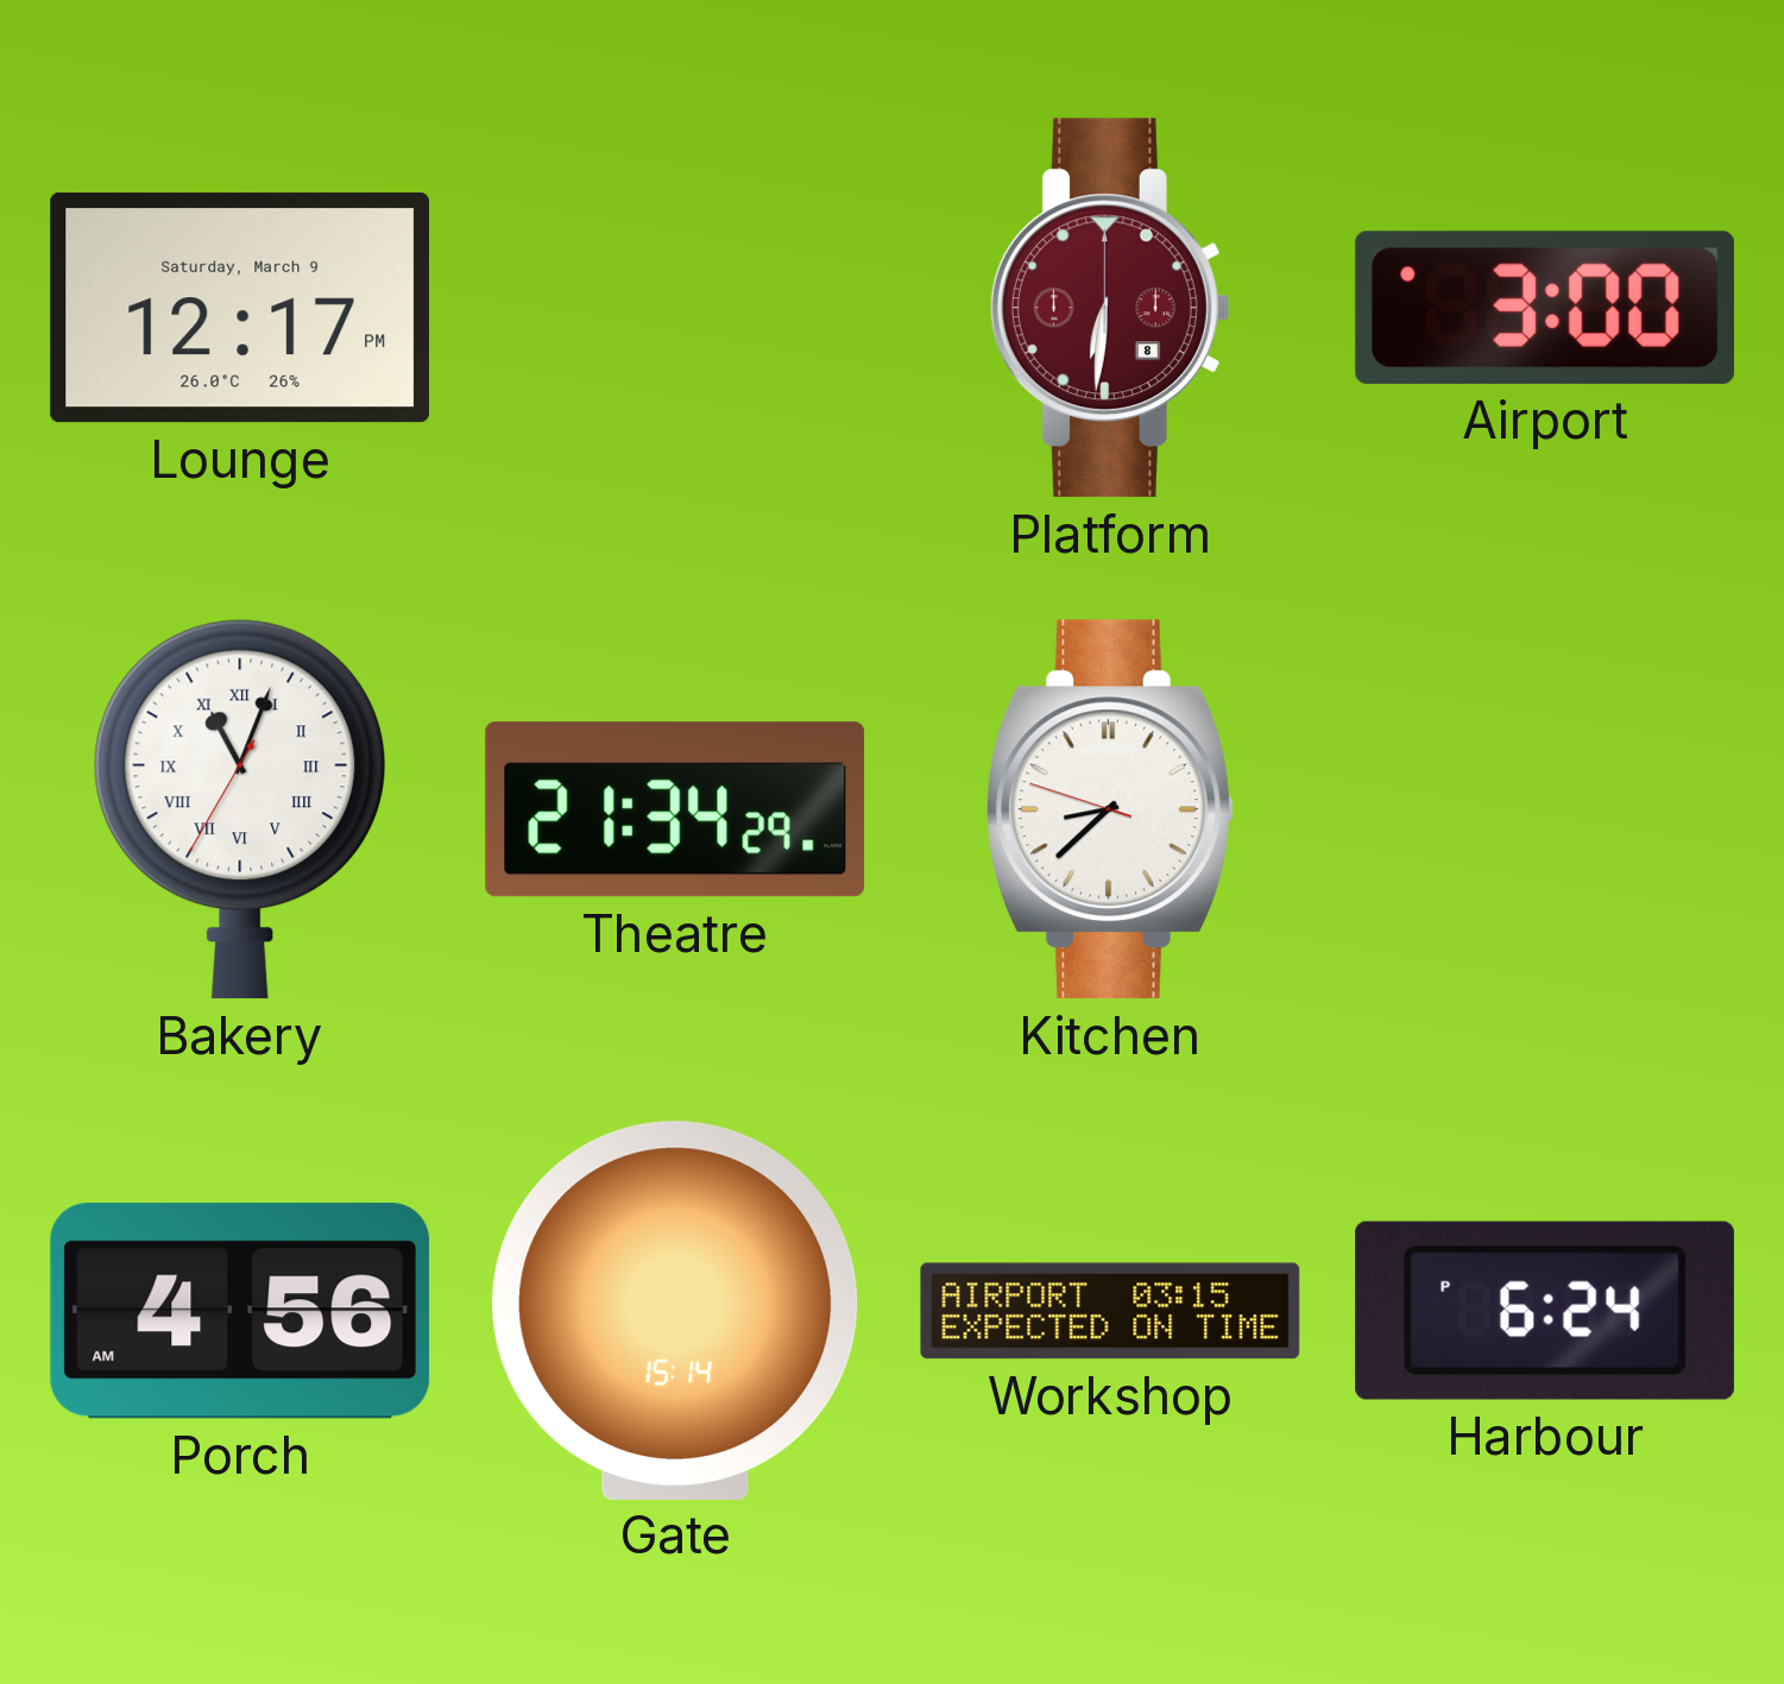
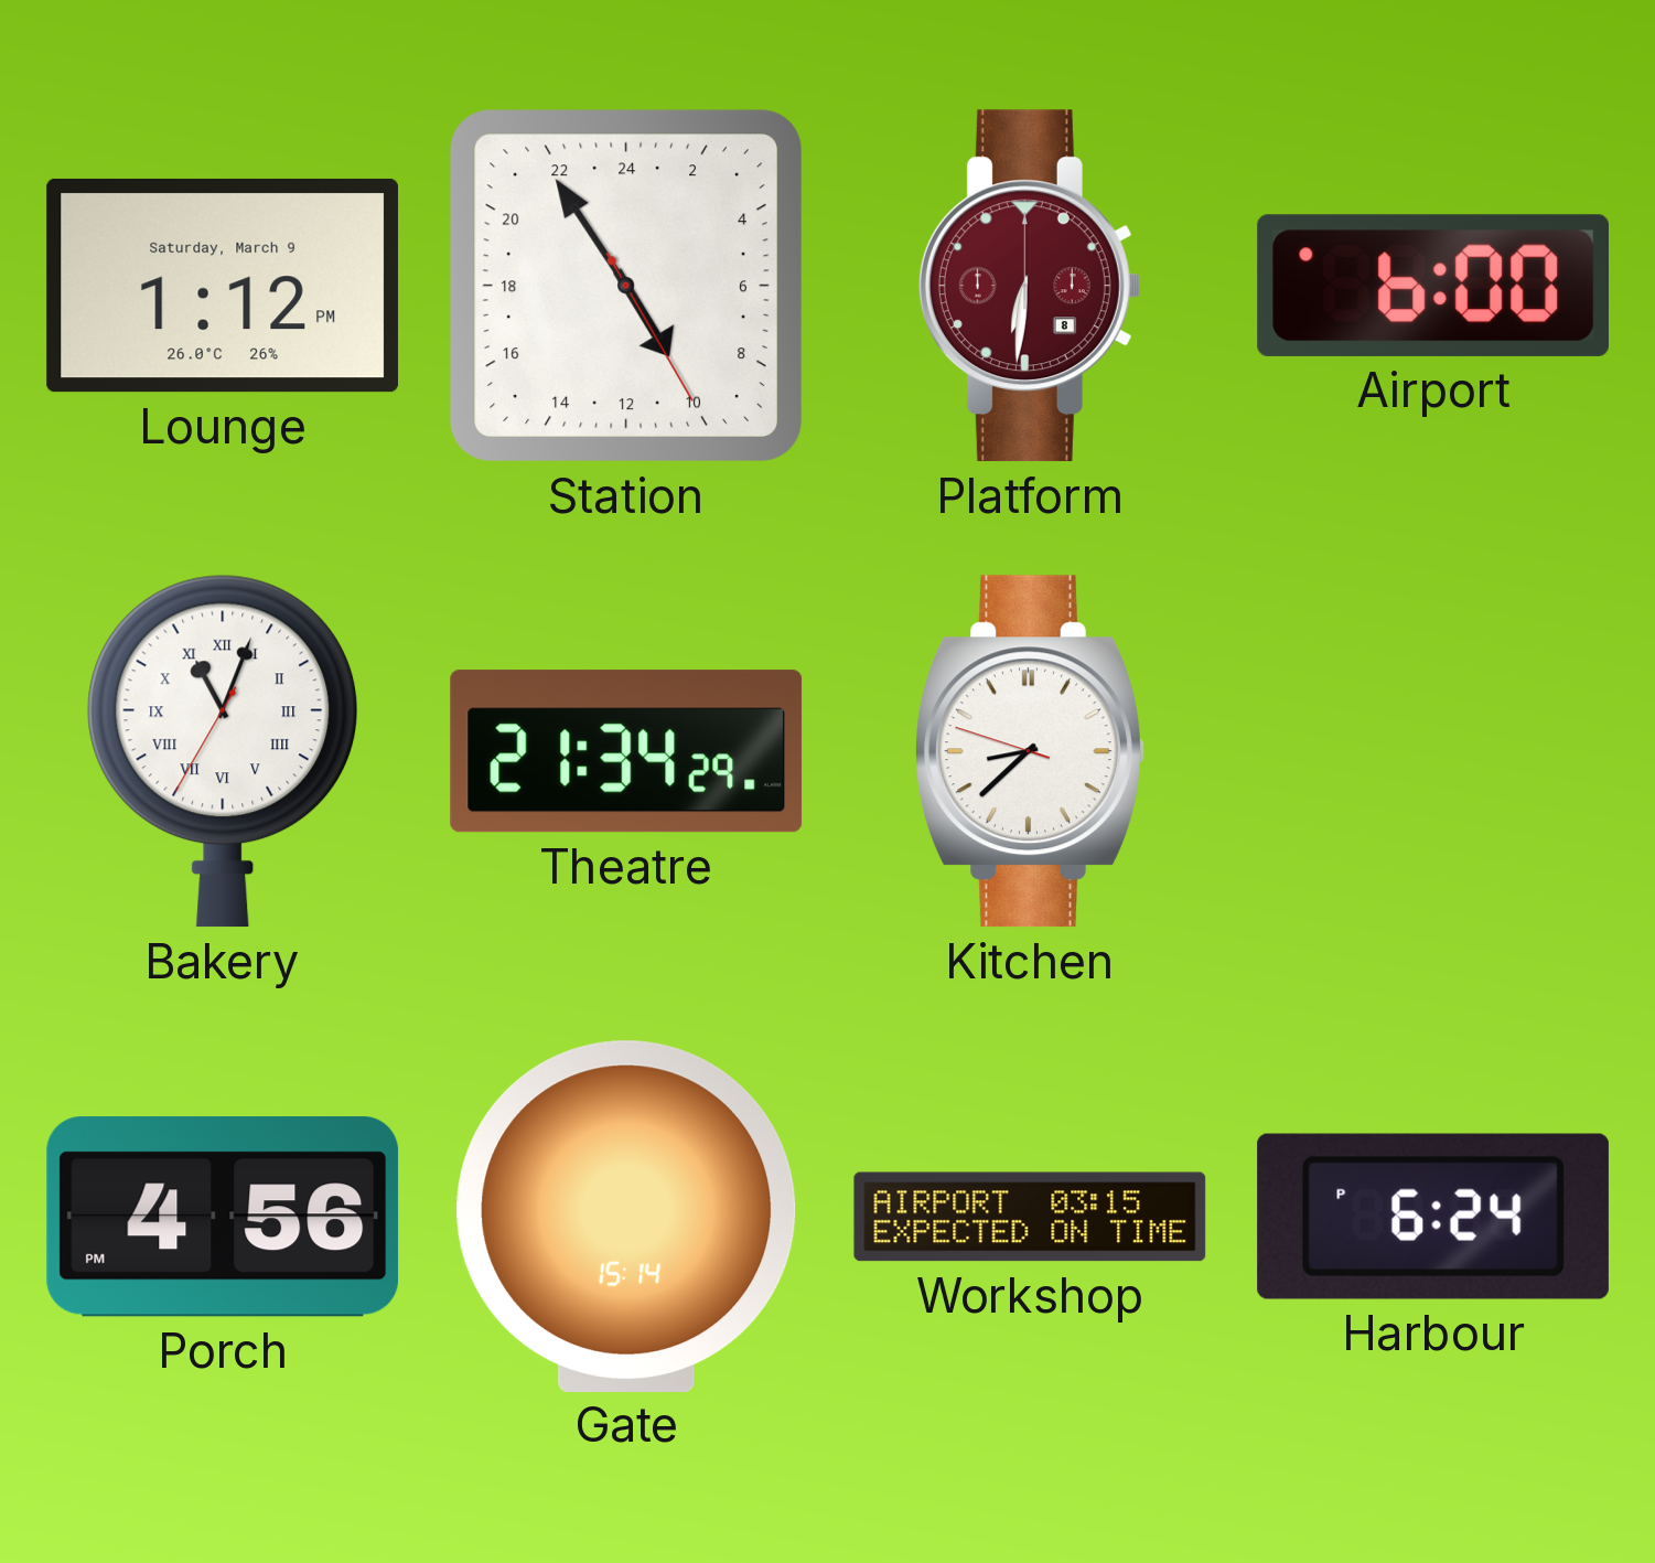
Lounge: 12:17 -> 1:12
Station: none -> 9:54
Airport: 3:00 -> 6:00
Porch: 4:56 AM -> 4:56 PM
